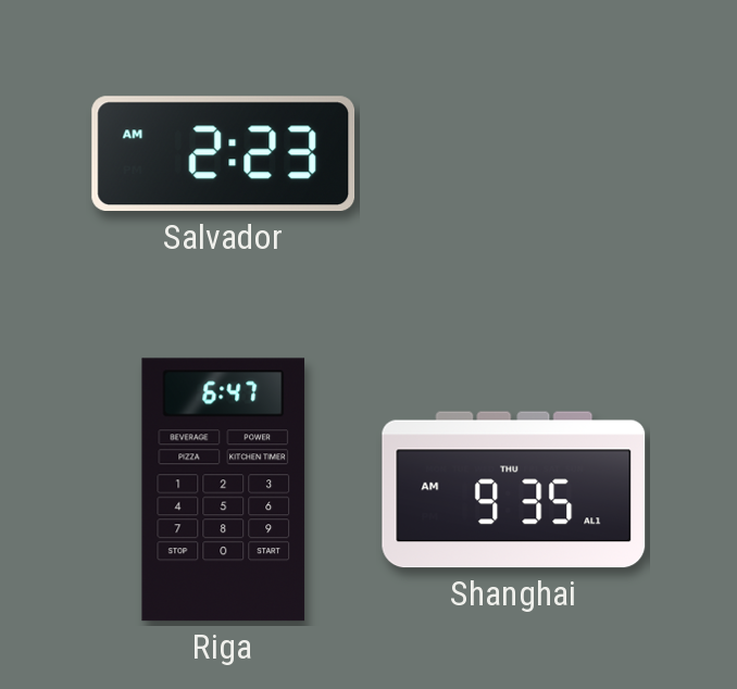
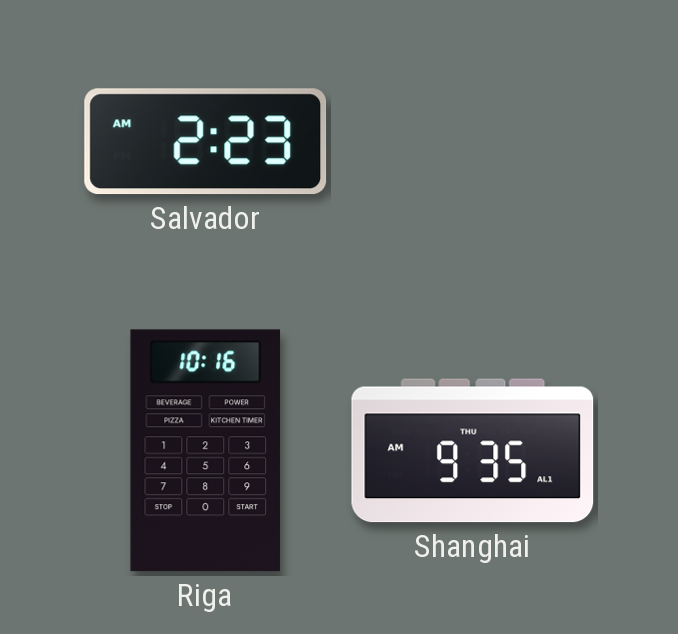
Riga: 6:47 -> 10:16
